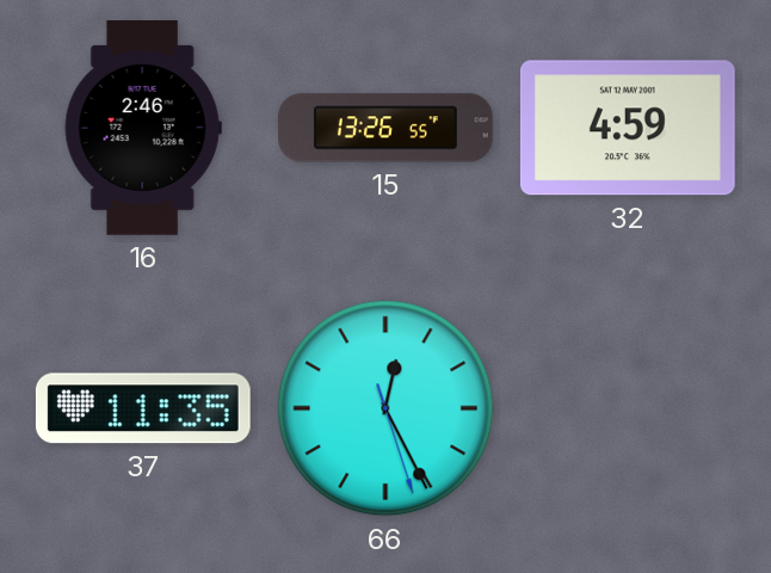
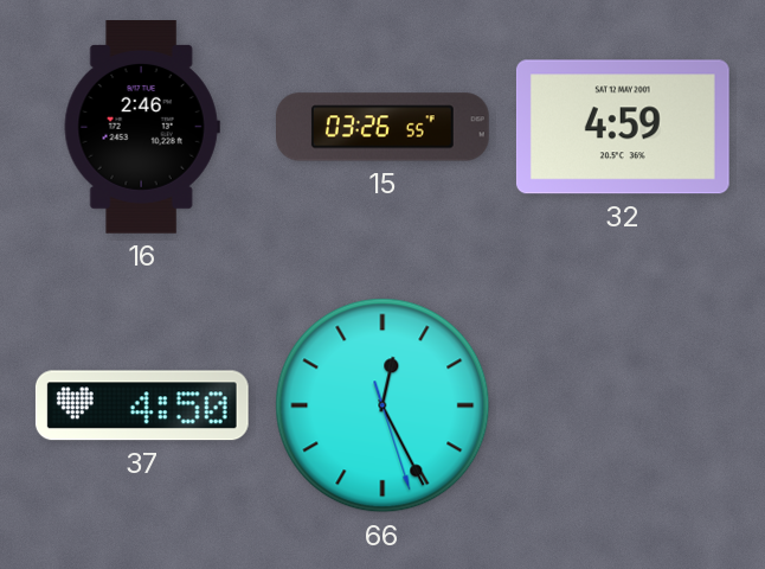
15: 13:26 -> 03:26
37: 11:35 -> 4:50
